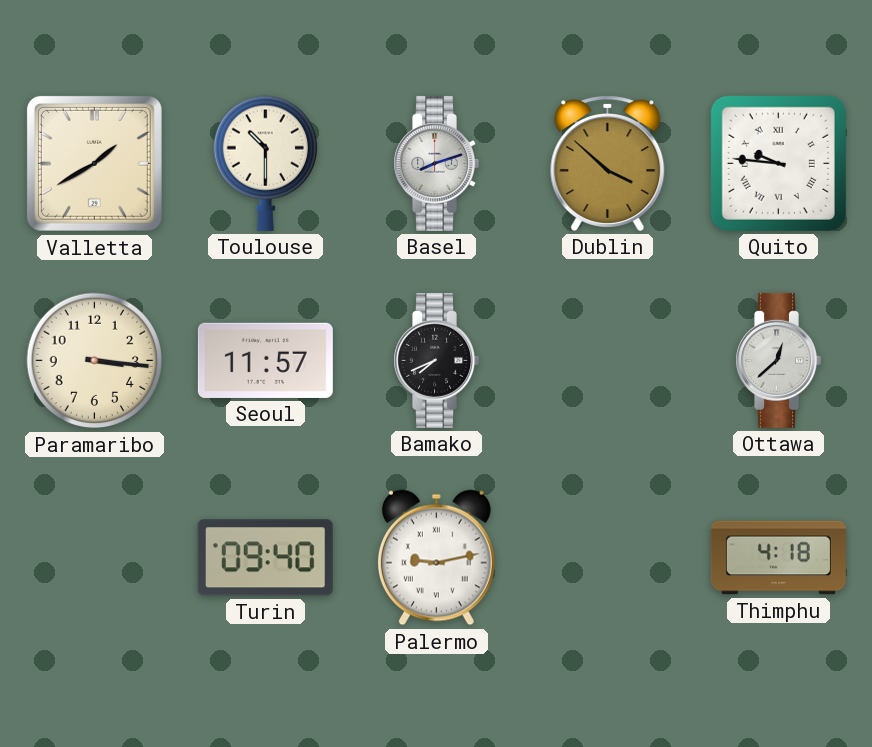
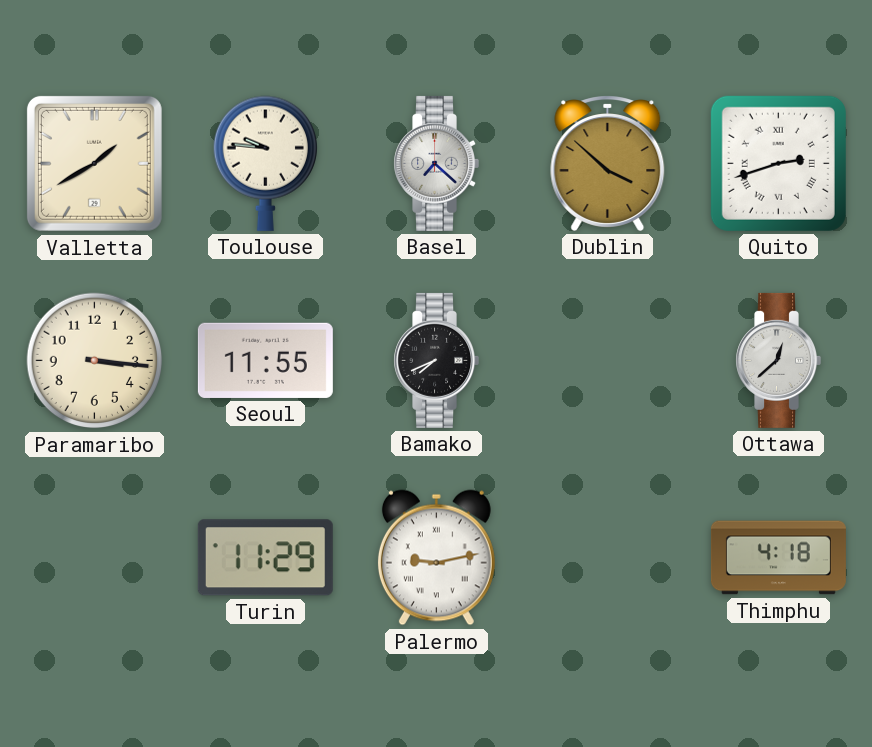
Toulouse: 10:30 -> 9:46
Basel: 8:12 -> 7:22
Quito: 9:46 -> 2:42
Seoul: 11:57 -> 11:55
Turin: 09:40 -> 11:29
